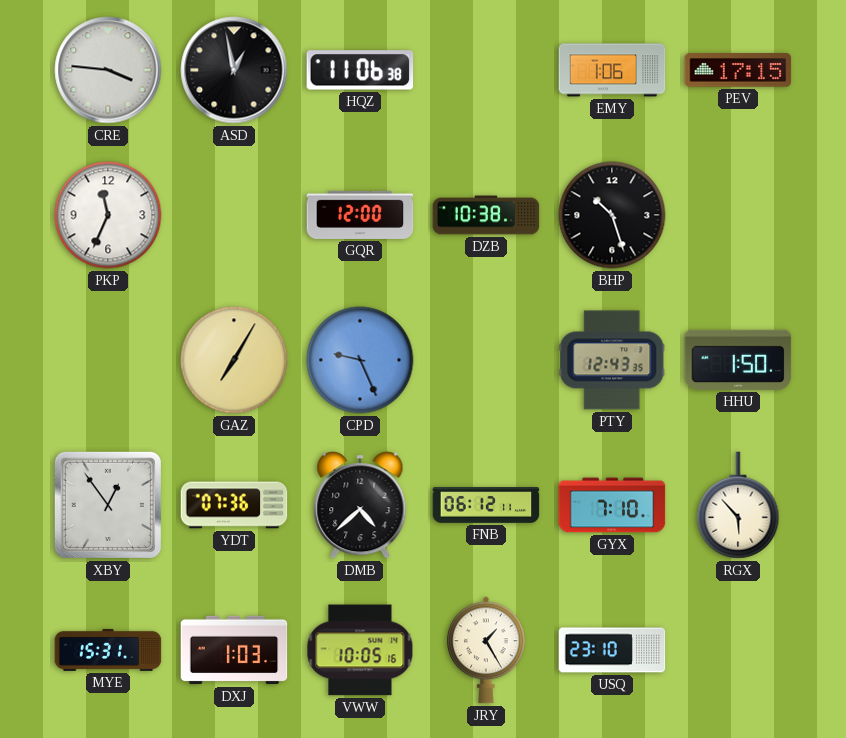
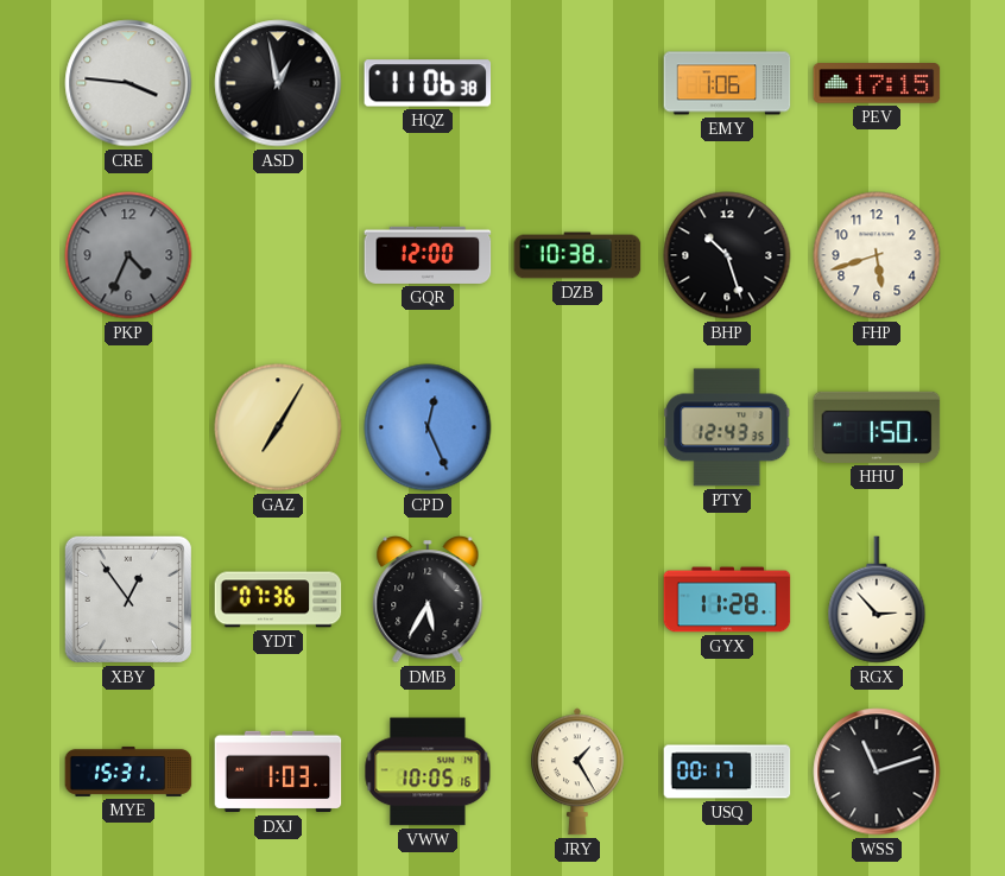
PKP: 11:34 -> 4:34
PKP dial: white -> grey
FHP: none -> 5:42
CPD: 9:26 -> 12:26
DMB: 4:38 -> 5:35
FNB: 06:12 -> none
GYX: 7:10 -> 11:28
RGX: 5:53 -> 2:53
USQ: 23:10 -> 00:17
WSS: none -> 11:12
